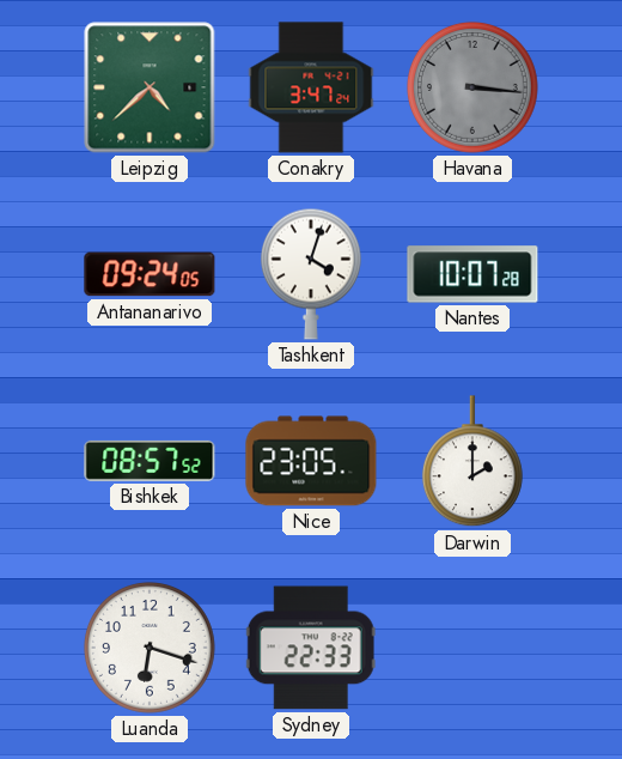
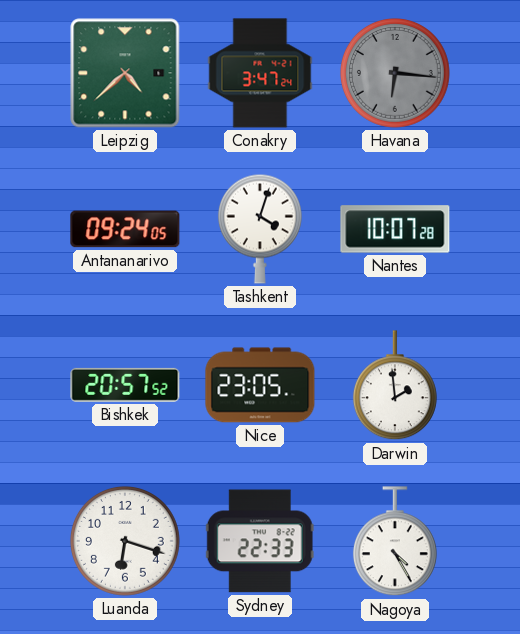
Havana: 3:16 -> 6:16
Bishkek: 08:57 -> 20:57
Darwin: 2:00 -> 1:59
Nagoya: none -> 4:25
